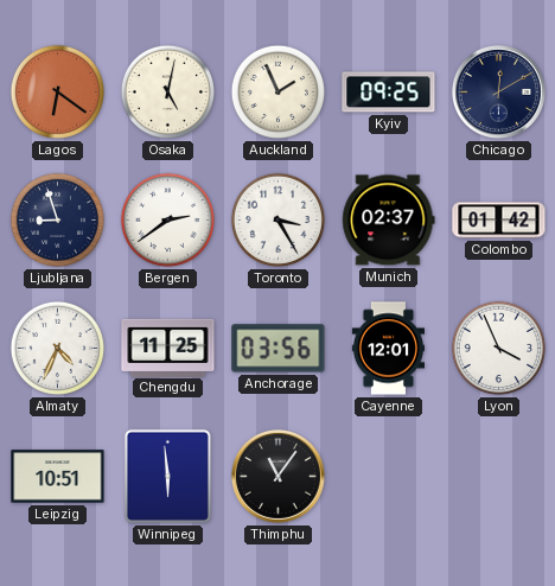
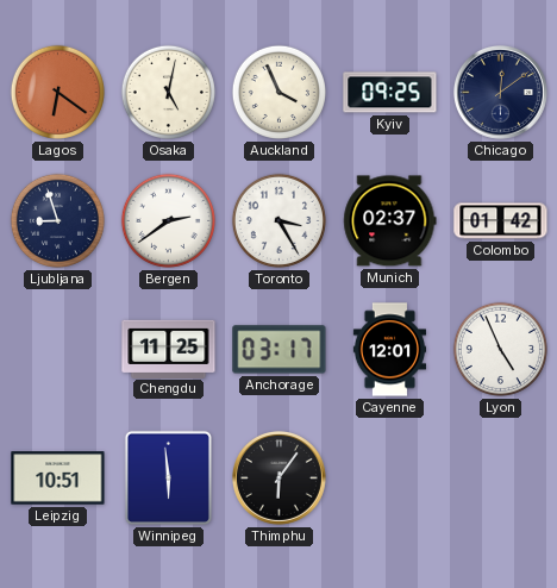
Auckland: 1:56 -> 3:56
Chicago: 12:10 -> 12:09
Almaty: 4:34 -> none
Anchorage: 03:56 -> 03:17
Lyon: 3:56 -> 4:56
Thimphu: 11:06 -> 6:06
